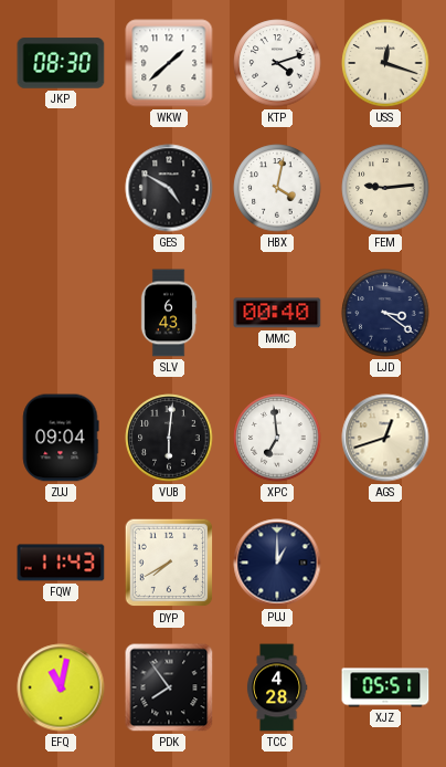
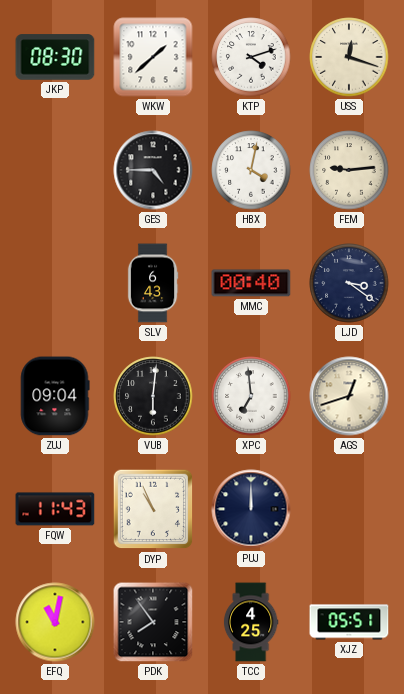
GES: 4:50 -> 4:45
DYP: 7:40 -> 10:56
PUJ: 1:00 -> 12:00
TCC: 4:28 -> 4:25
